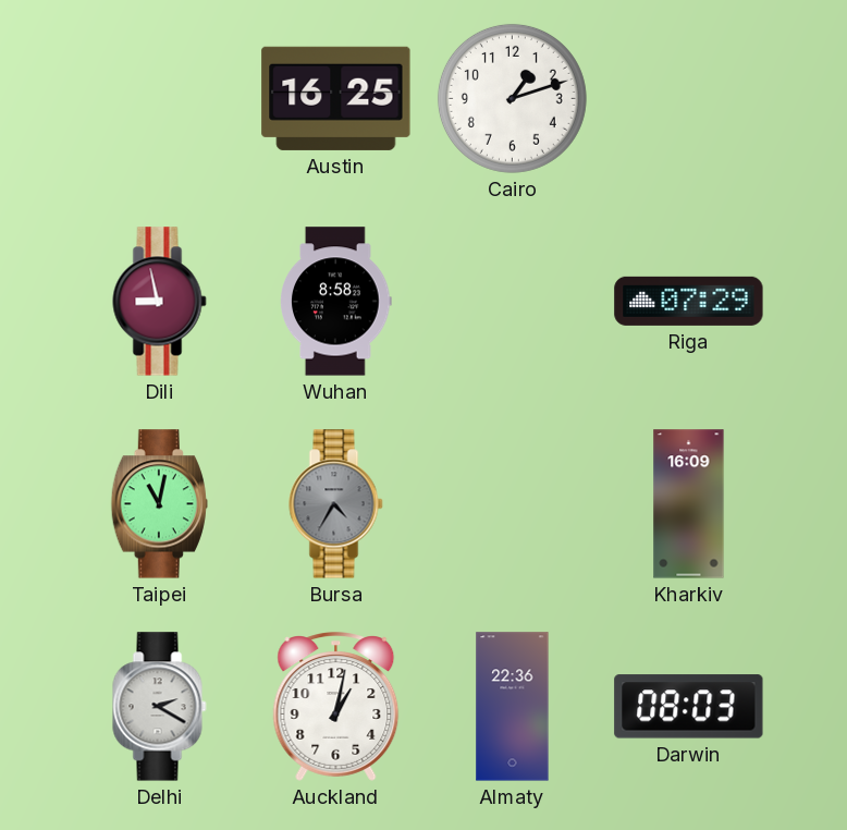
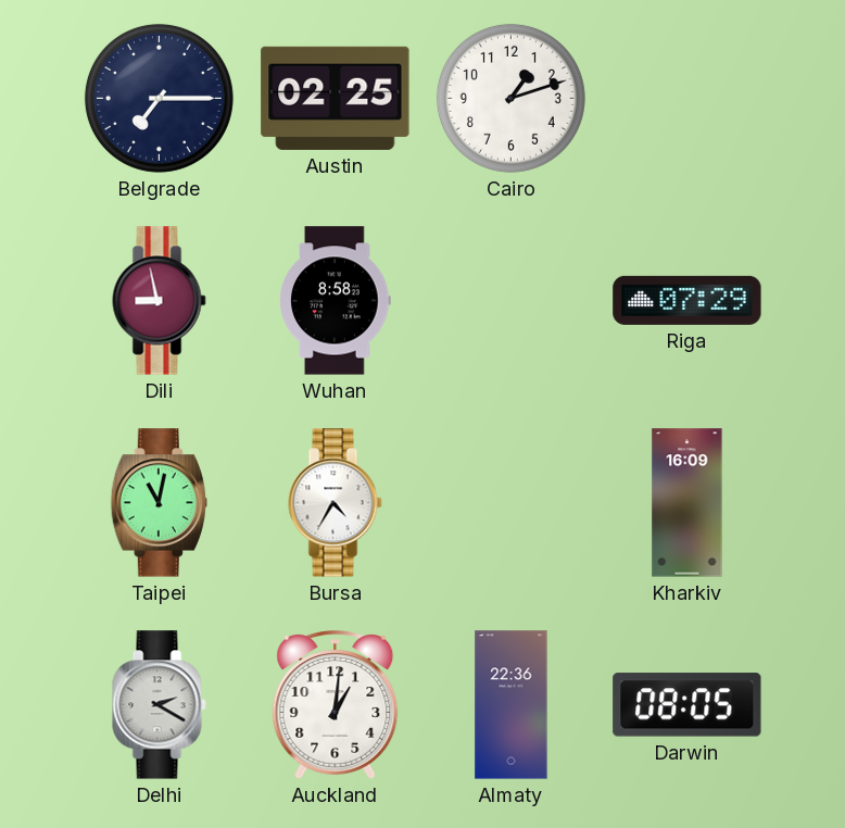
Belgrade: none -> 7:15
Austin: 16:25 -> 02:25
Bursa dial: grey -> white
Auckland: 1:02 -> 1:01
Darwin: 08:03 -> 08:05
